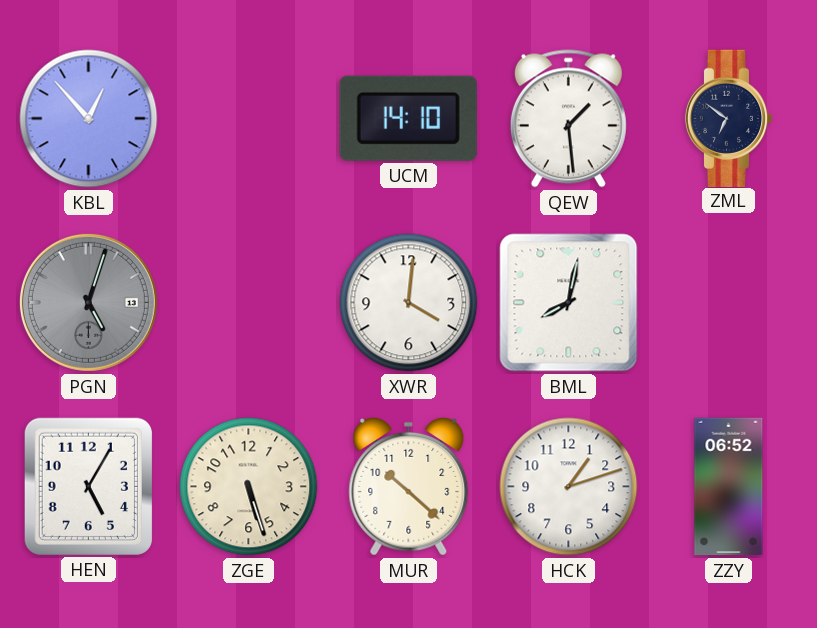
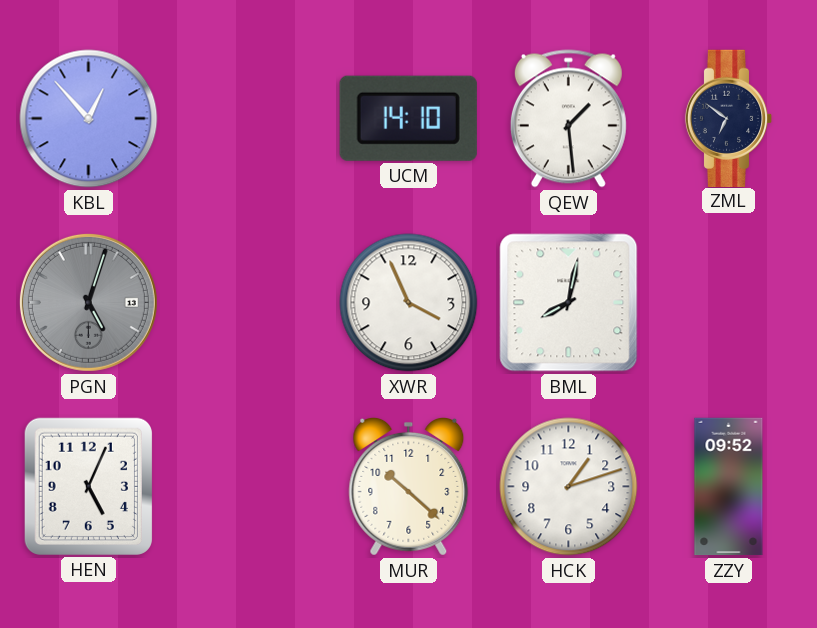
XWR: 4:01 -> 3:56
HEN: 5:05 -> 5:04
ZGE: 5:27 -> none
ZZY: 06:52 -> 09:52
